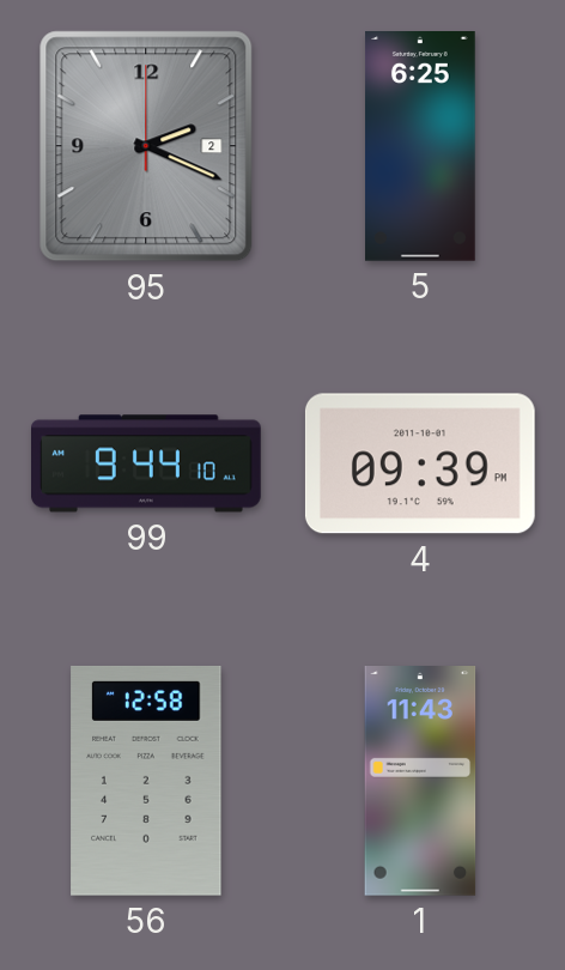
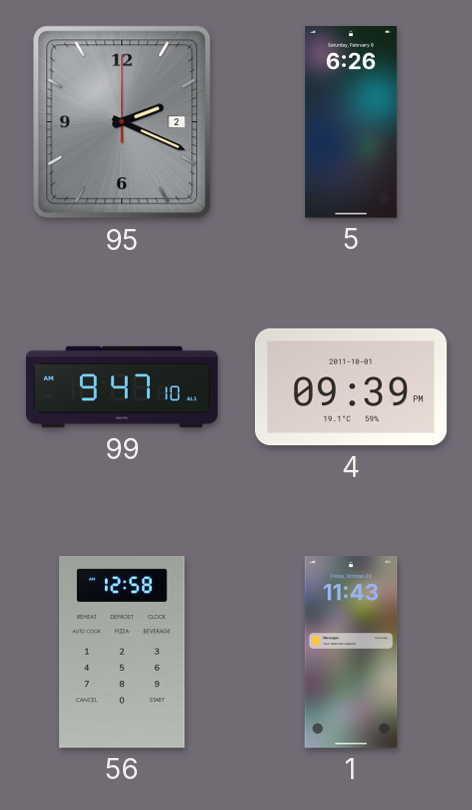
5: 6:25 -> 6:26
99: 9:44 -> 9:47
